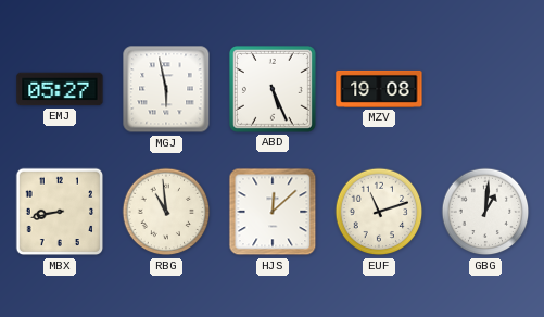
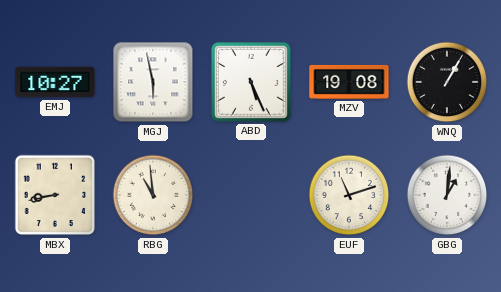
EMJ: 05:27 -> 10:27
WNQ: none -> 1:05
HJS: 12:08 -> none
